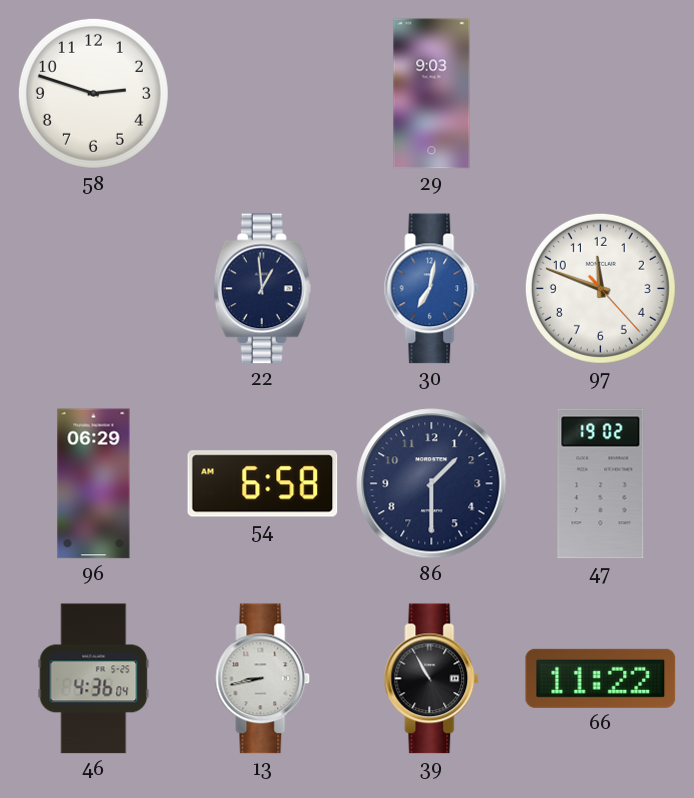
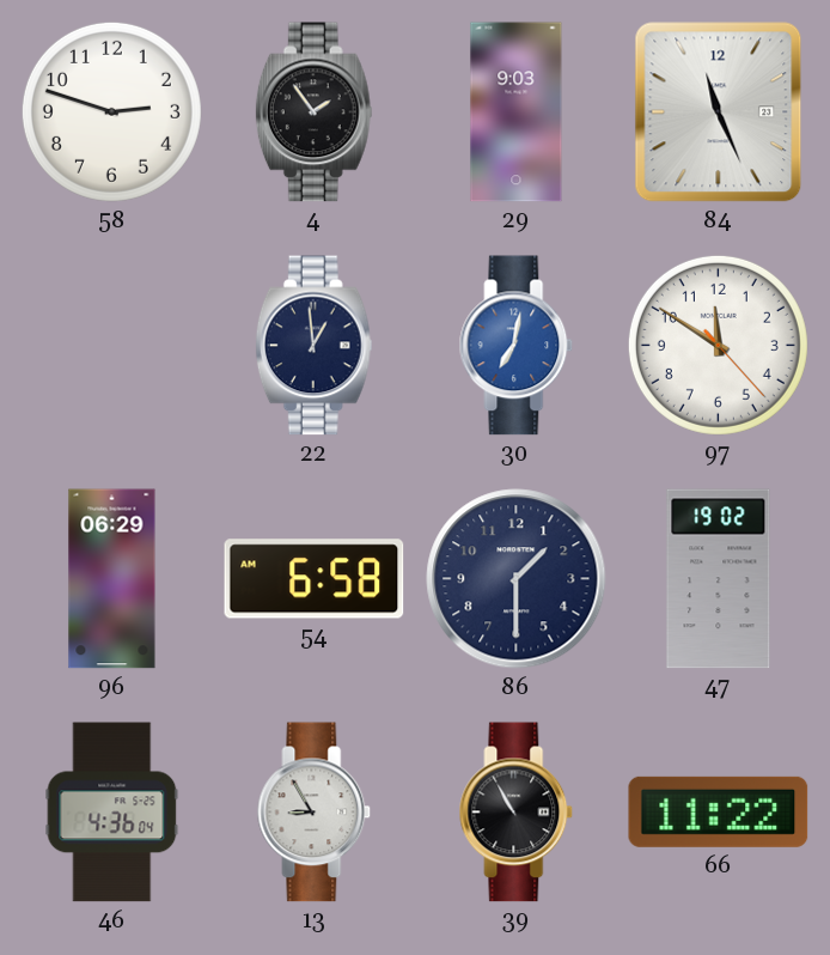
4: none -> 1:54
84: none -> 11:26
97: 11:48 -> 11:50
13: 8:43 -> 8:55
